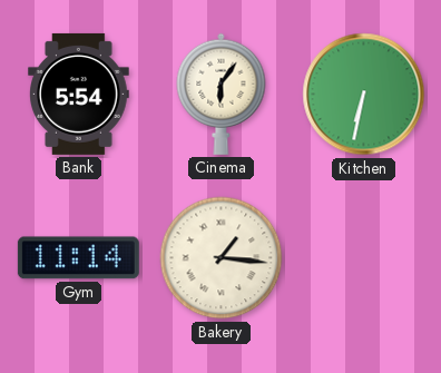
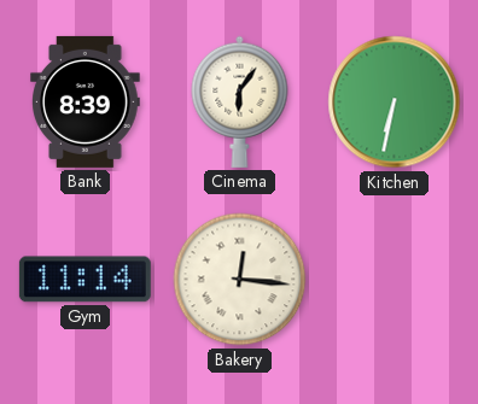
Bank: 5:54 -> 8:39
Bakery: 1:16 -> 12:16
